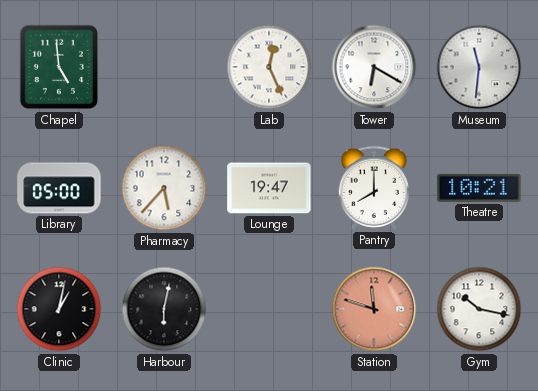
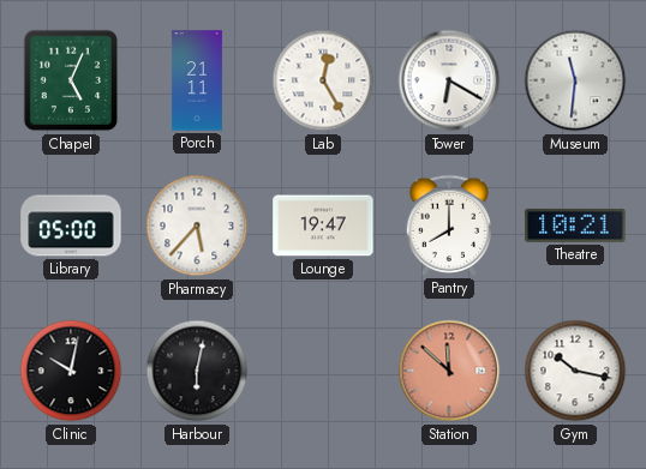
Chapel: 4:59 -> 5:04
Porch: none -> 21:11
Lab: 12:26 -> 12:25
Clinic: 1:02 -> 10:02
Station: 11:48 -> 11:52
